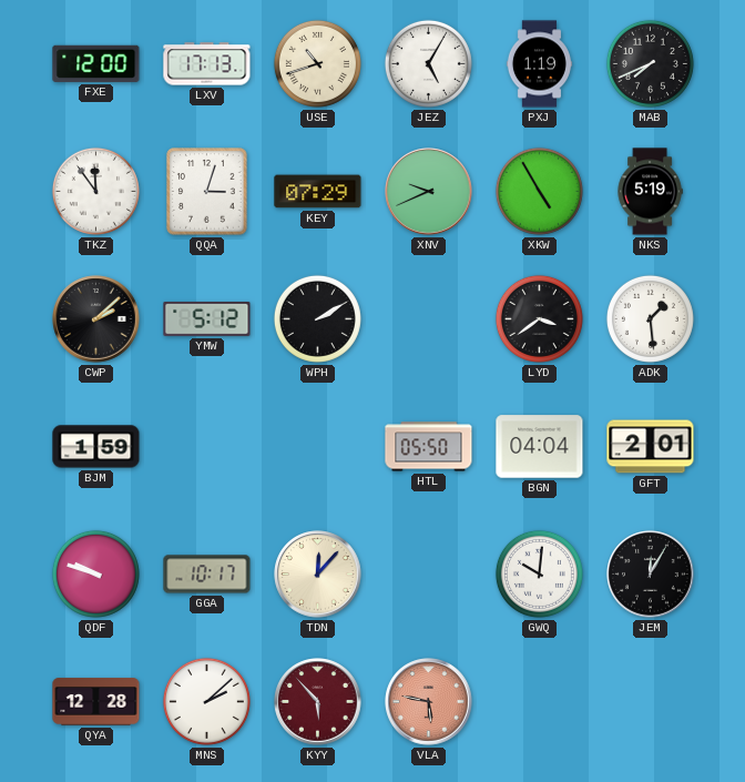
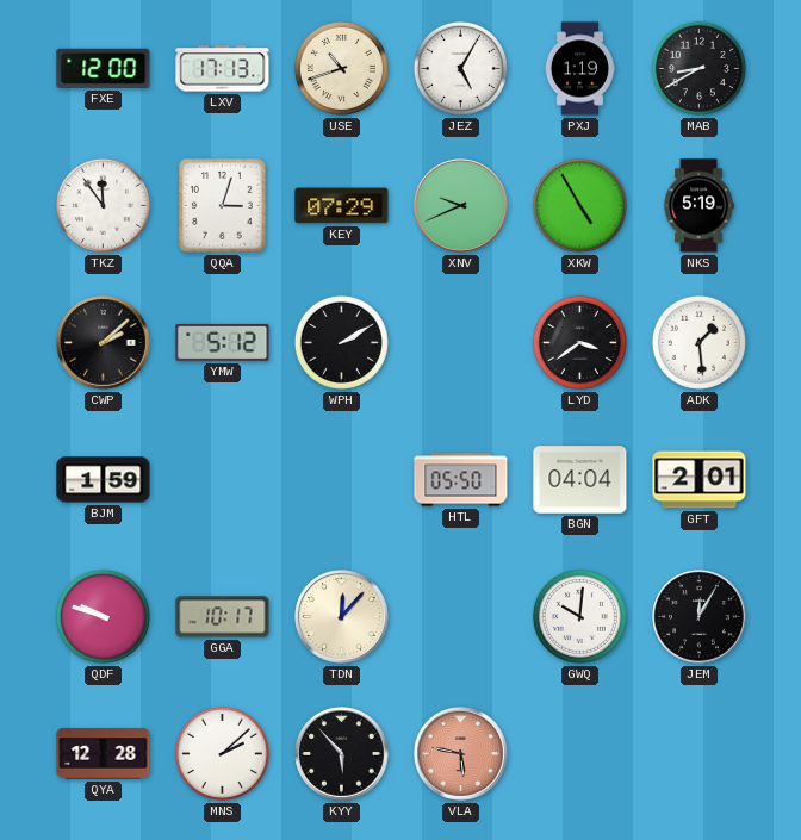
MAB: 7:41 -> 8:40
KYY dial: burgundy -> black
